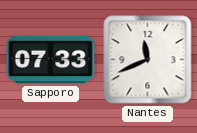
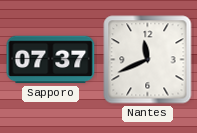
Sapporo: 07:33 -> 07:37
